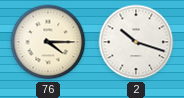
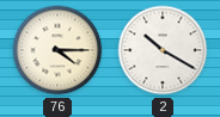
2: 10:18 -> 10:20
